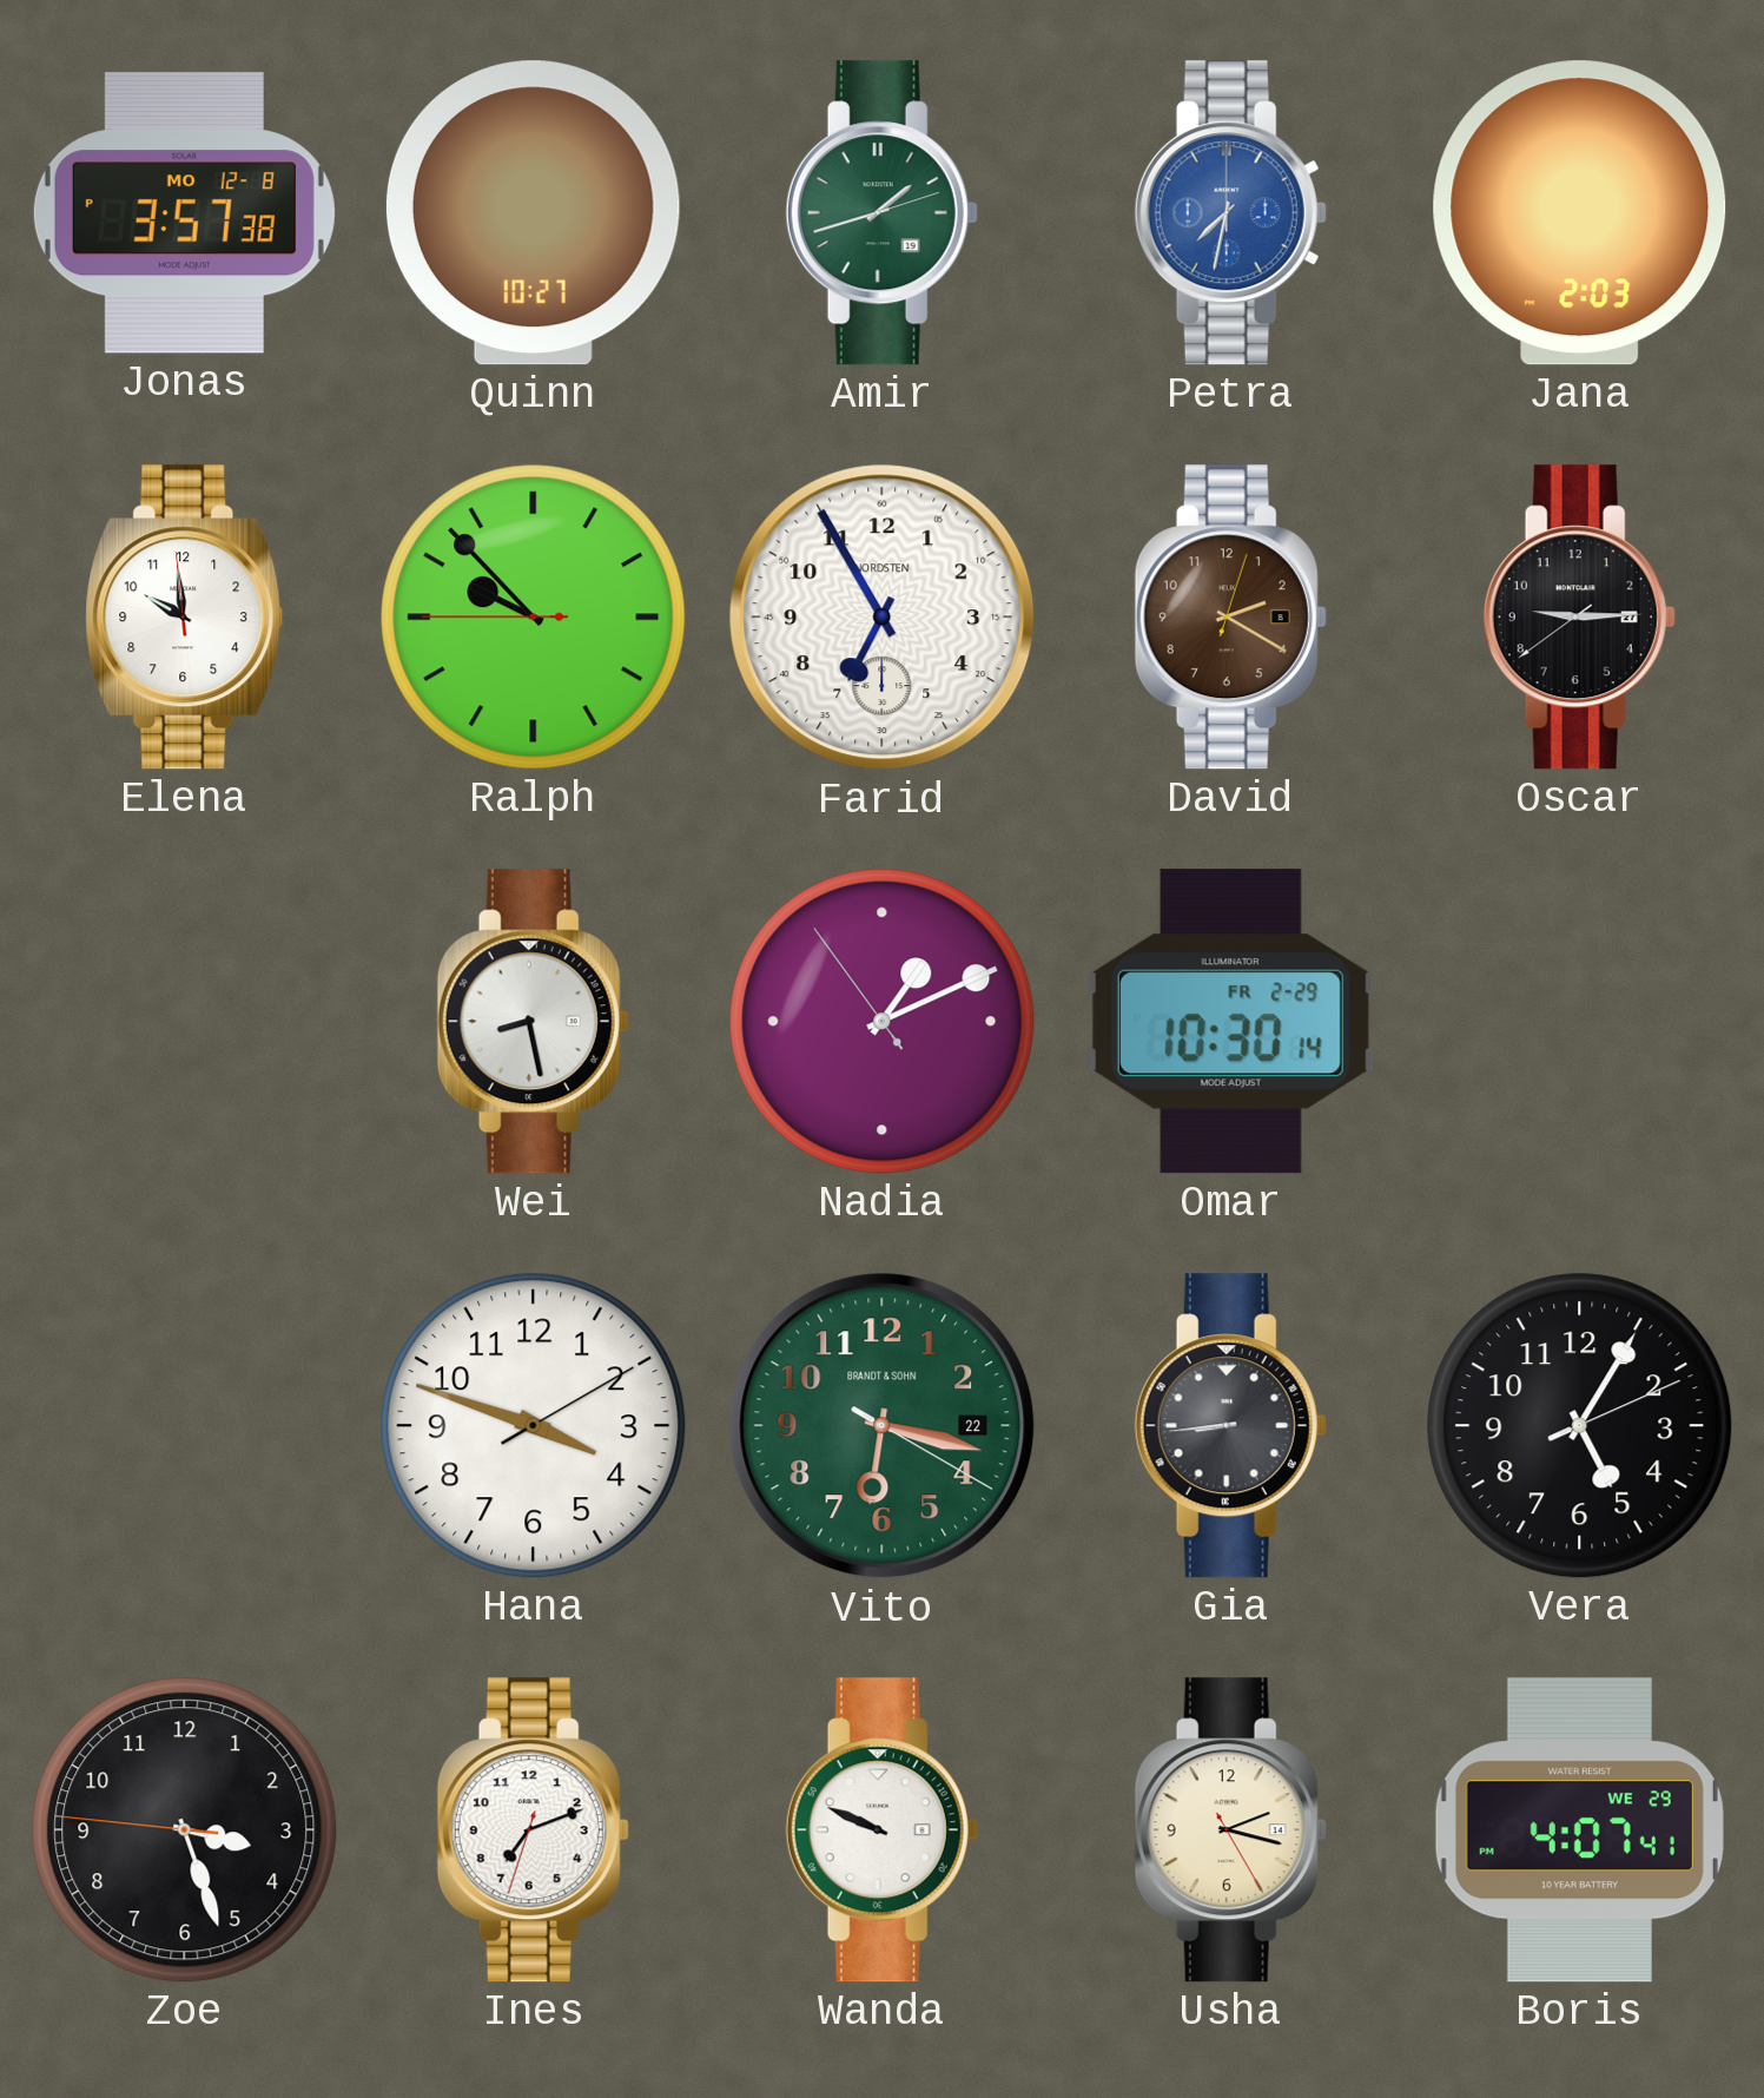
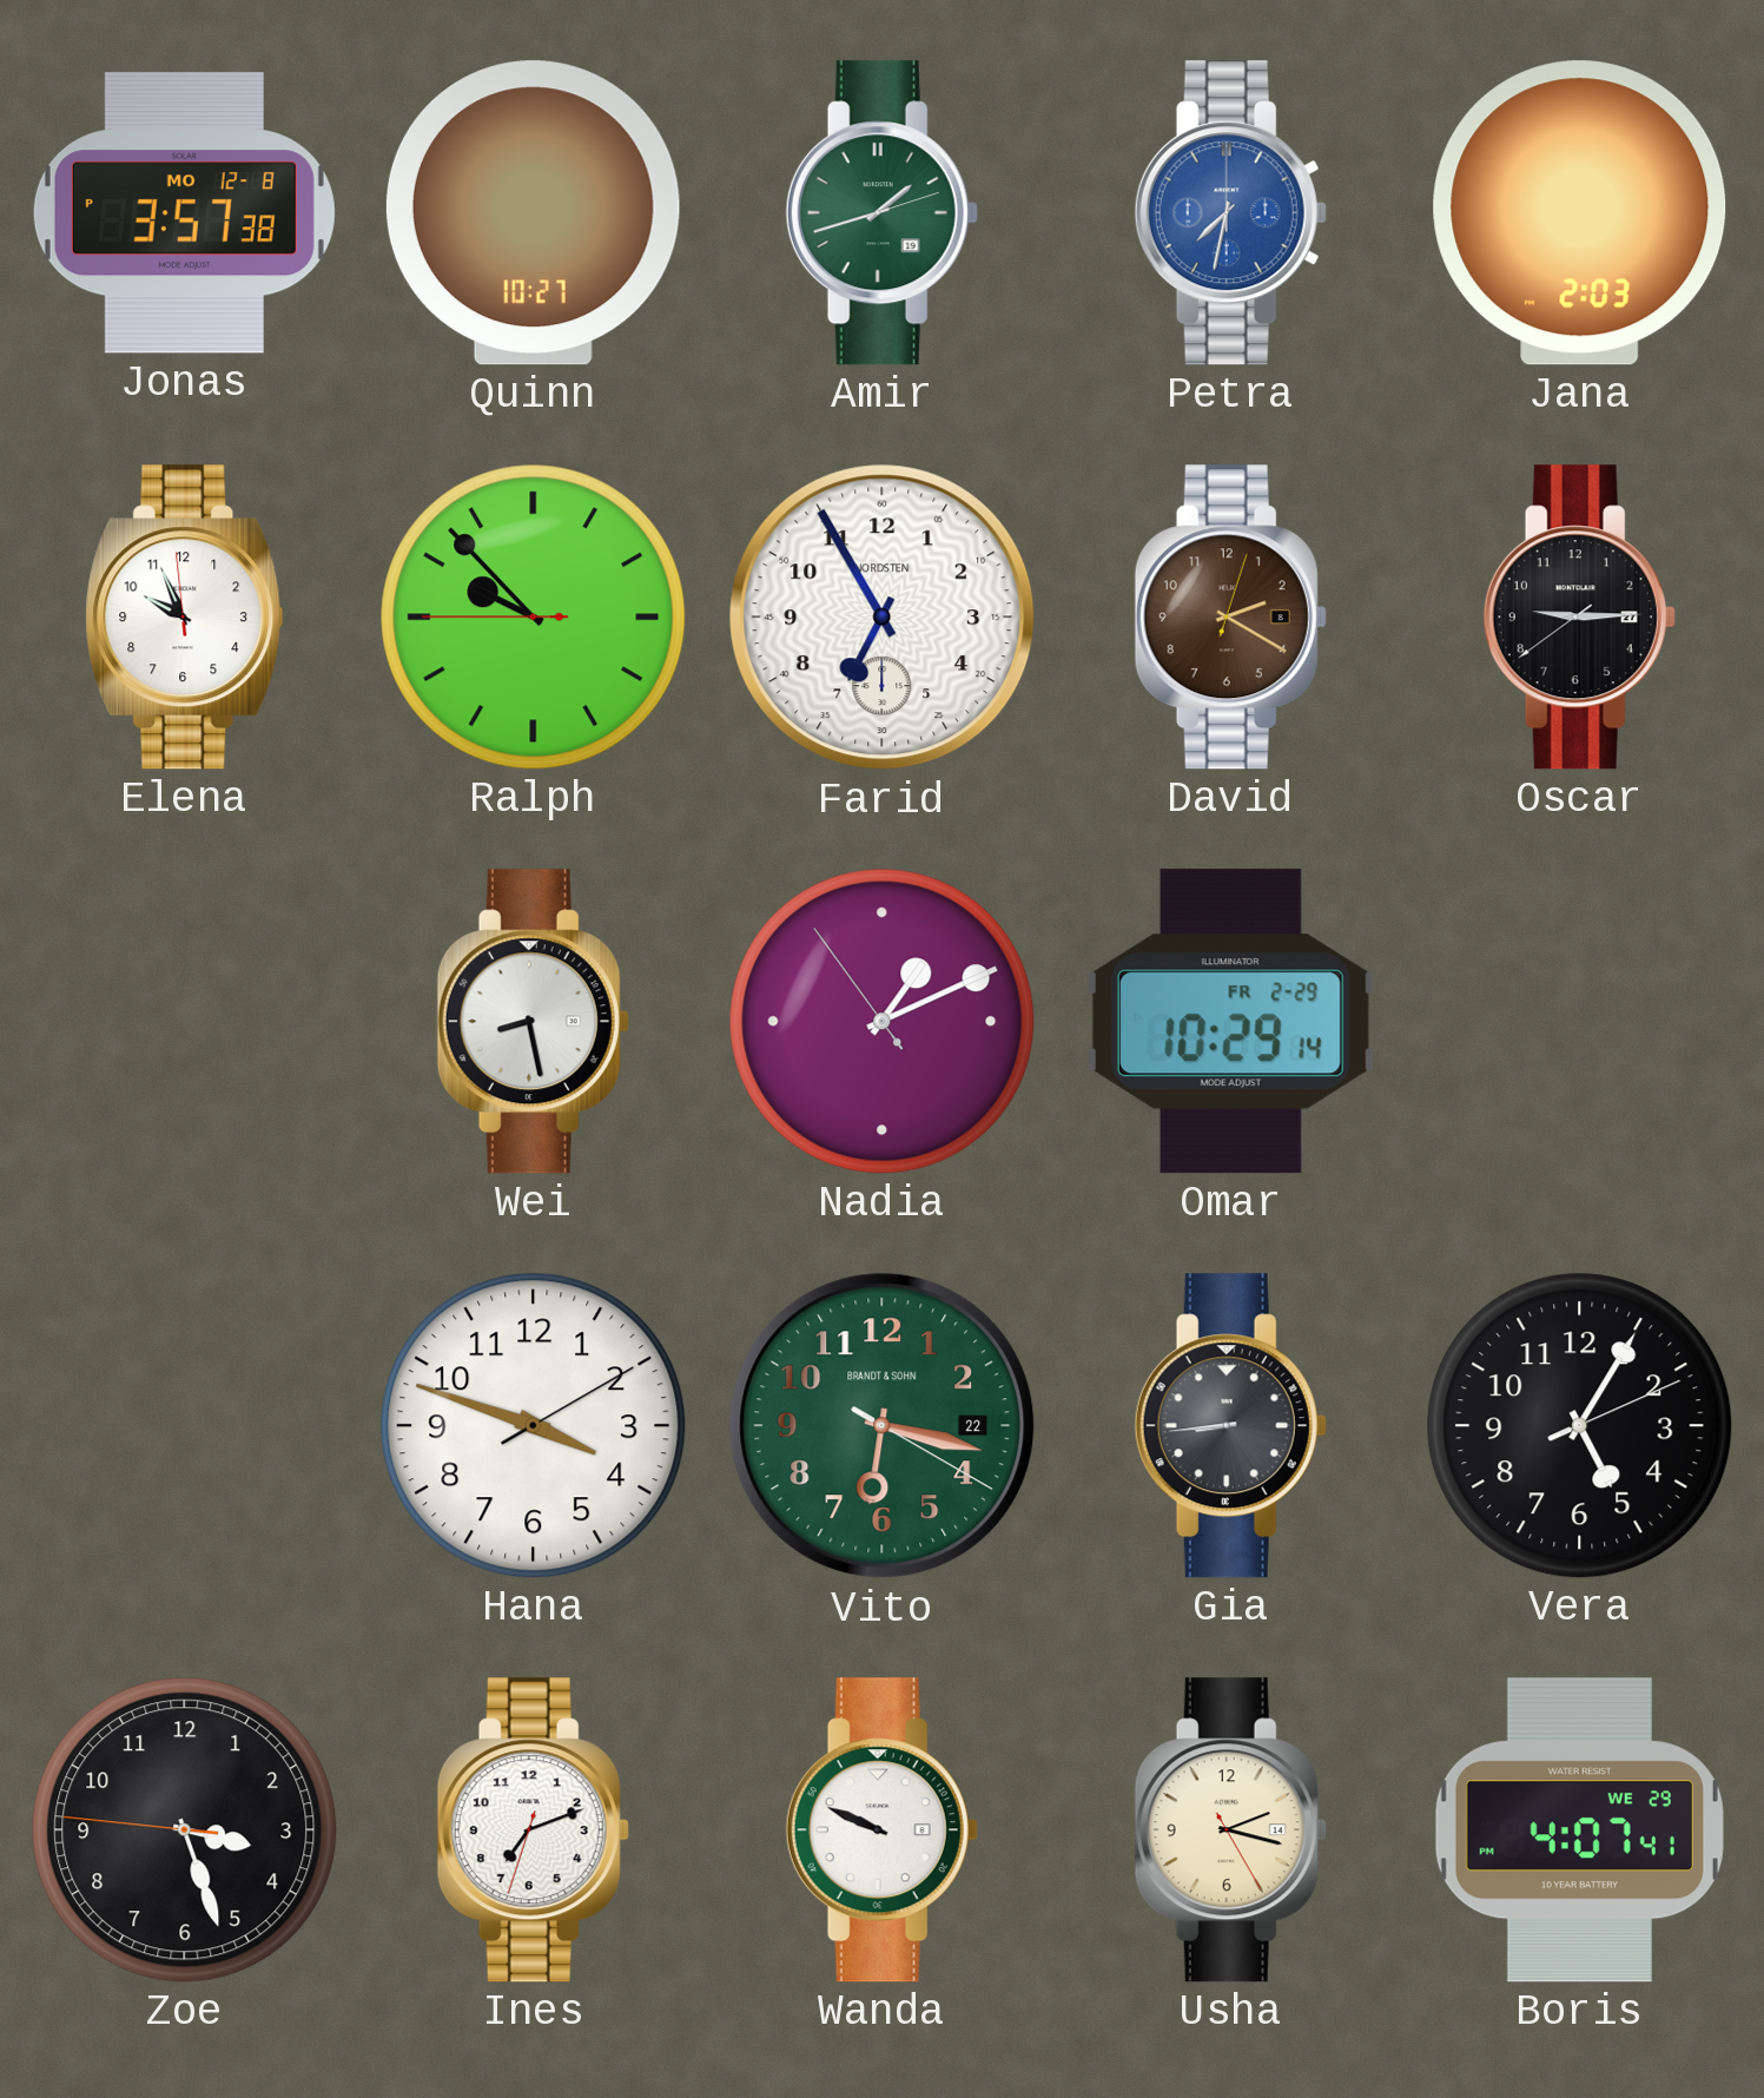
Elena: 9:58 -> 9:55
Omar: 10:30 -> 10:29
